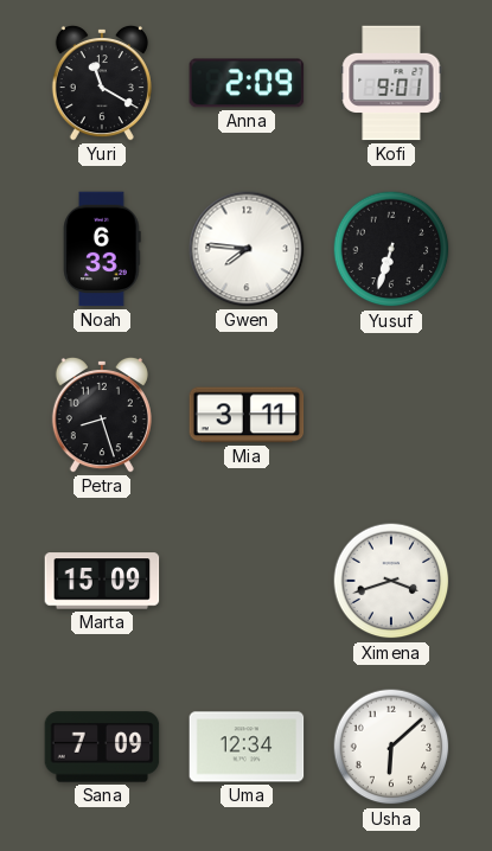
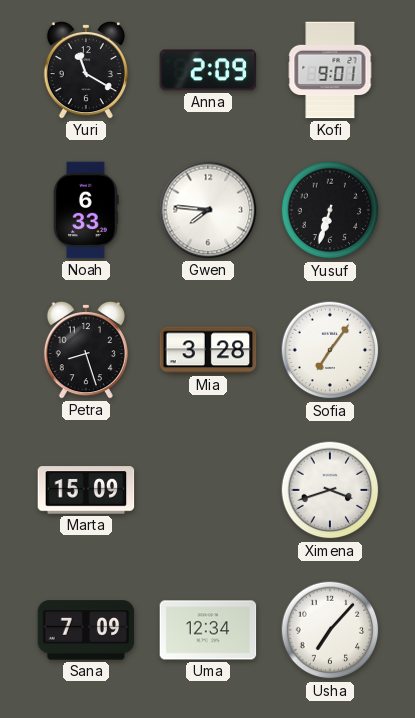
Mia: 3:11 -> 3:28
Sofia: none -> 7:06
Usha: 6:08 -> 7:07
